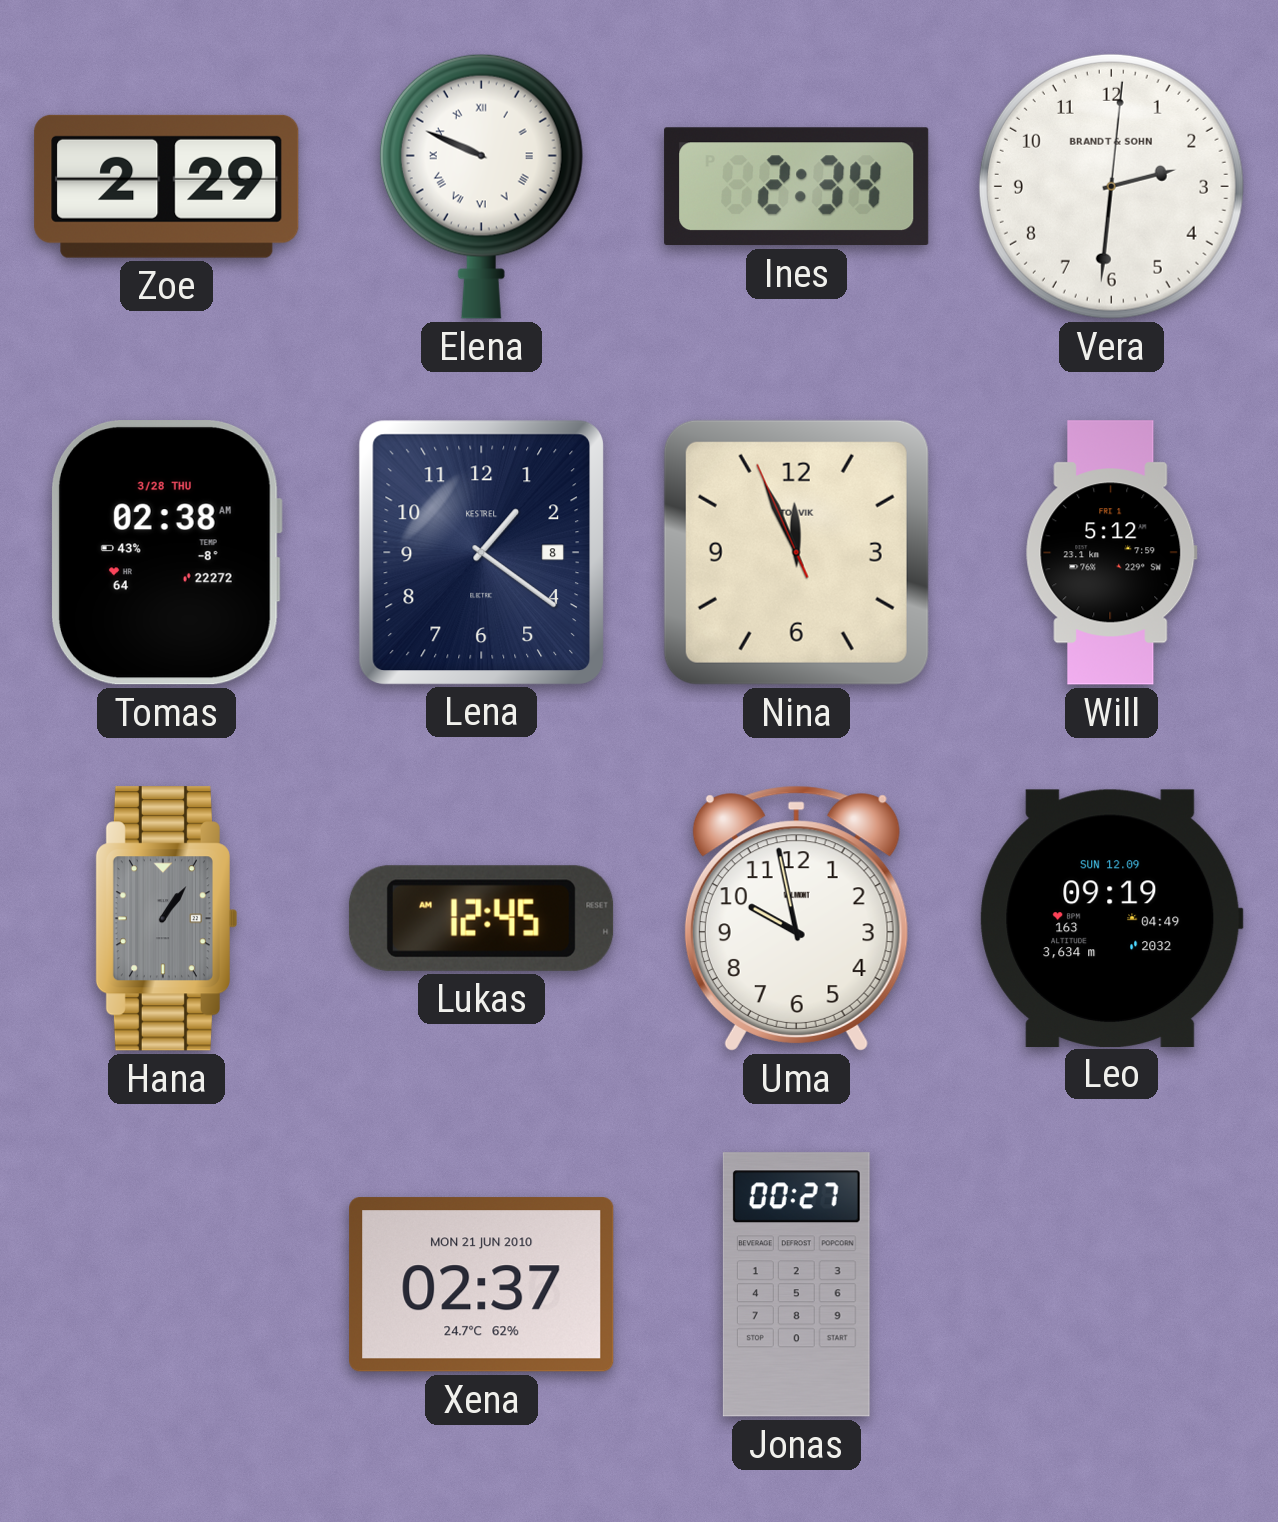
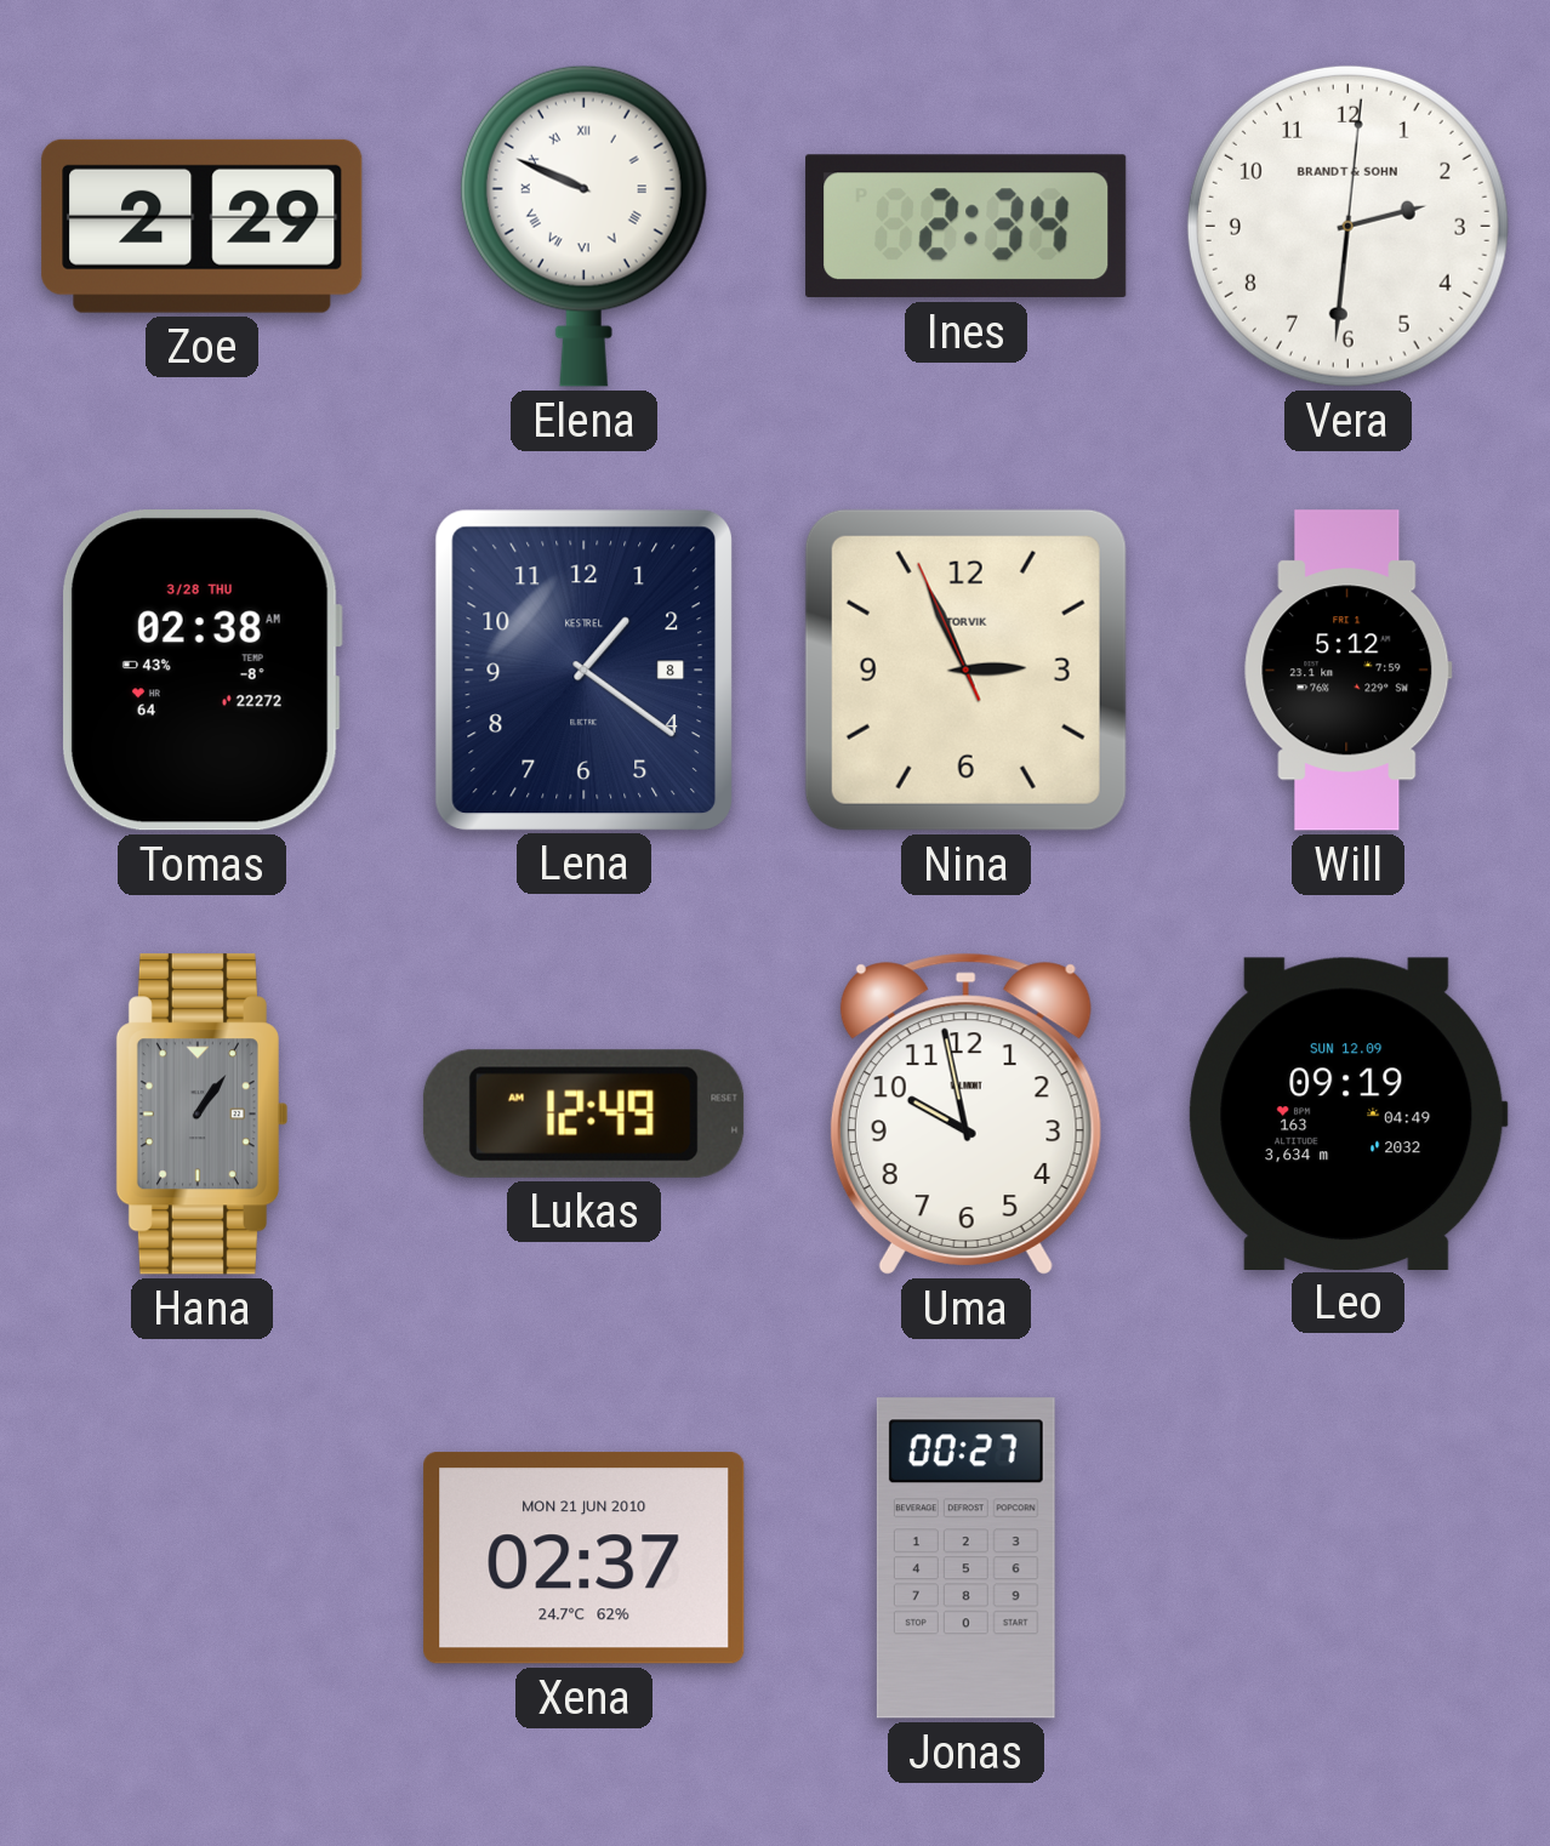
Nina: 11:55 -> 2:55
Lukas: 12:45 -> 12:49
